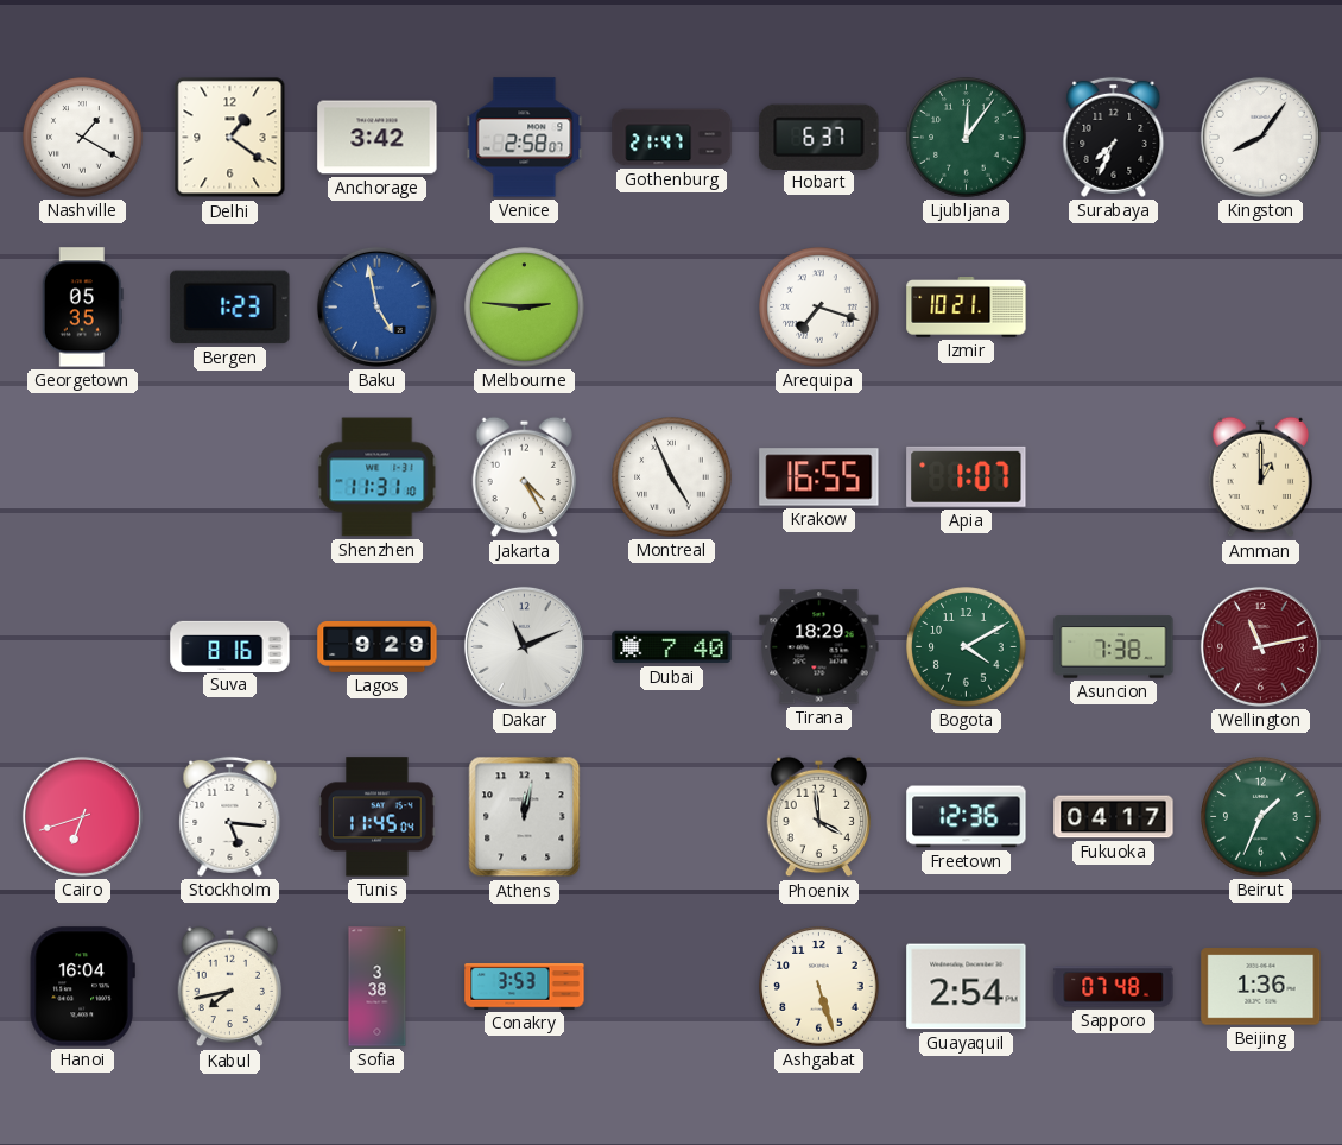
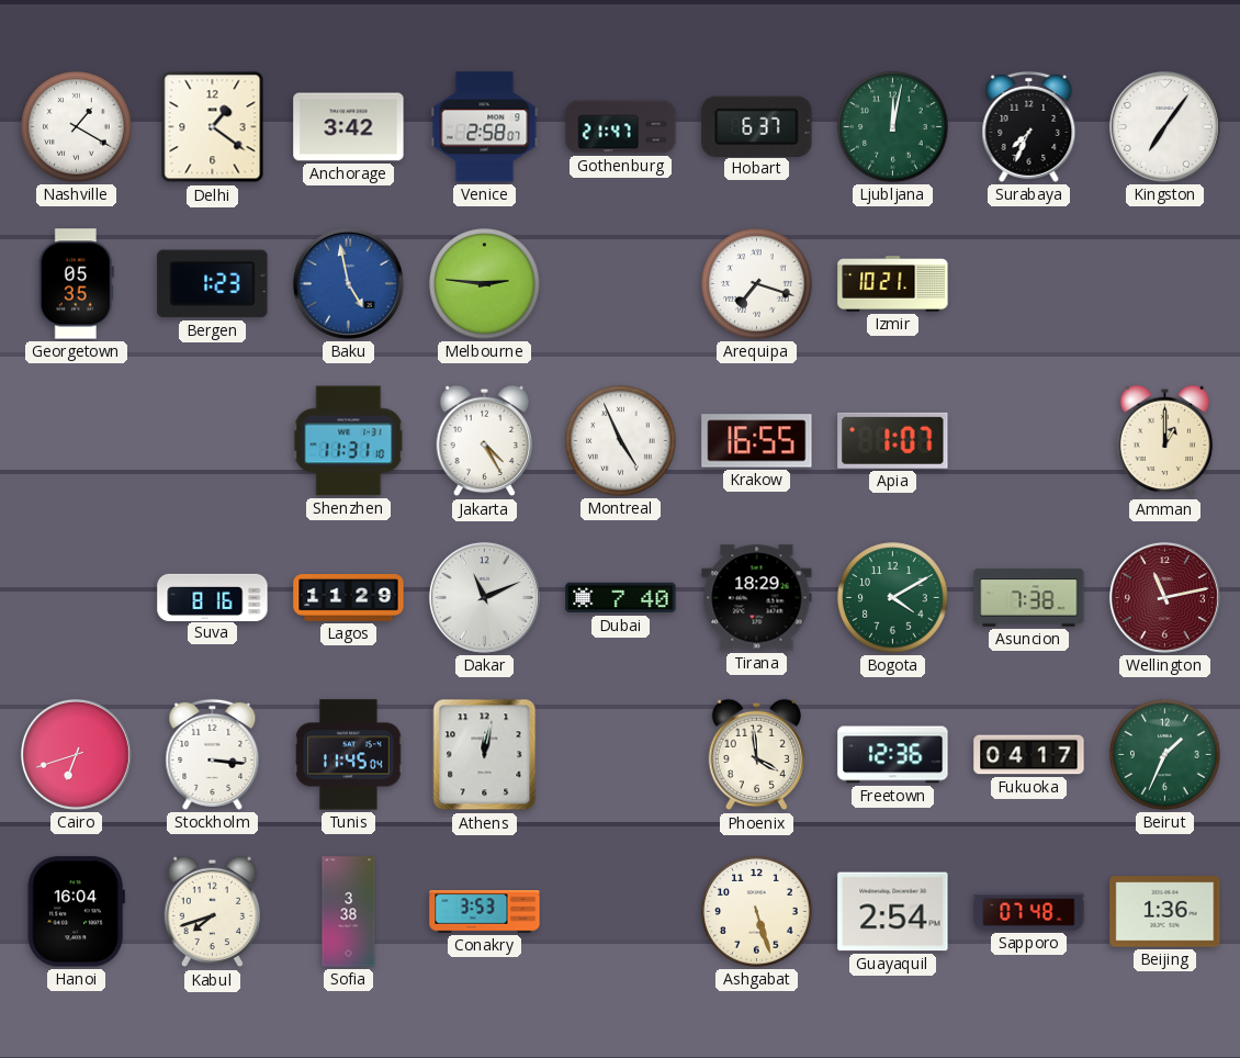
Ljubljana: 12:06 -> 12:02
Kingston: 8:06 -> 7:06
Lagos: 9:29 -> 11:29
Stockholm: 5:16 -> 3:16
Kabul: 7:43 -> 7:42
